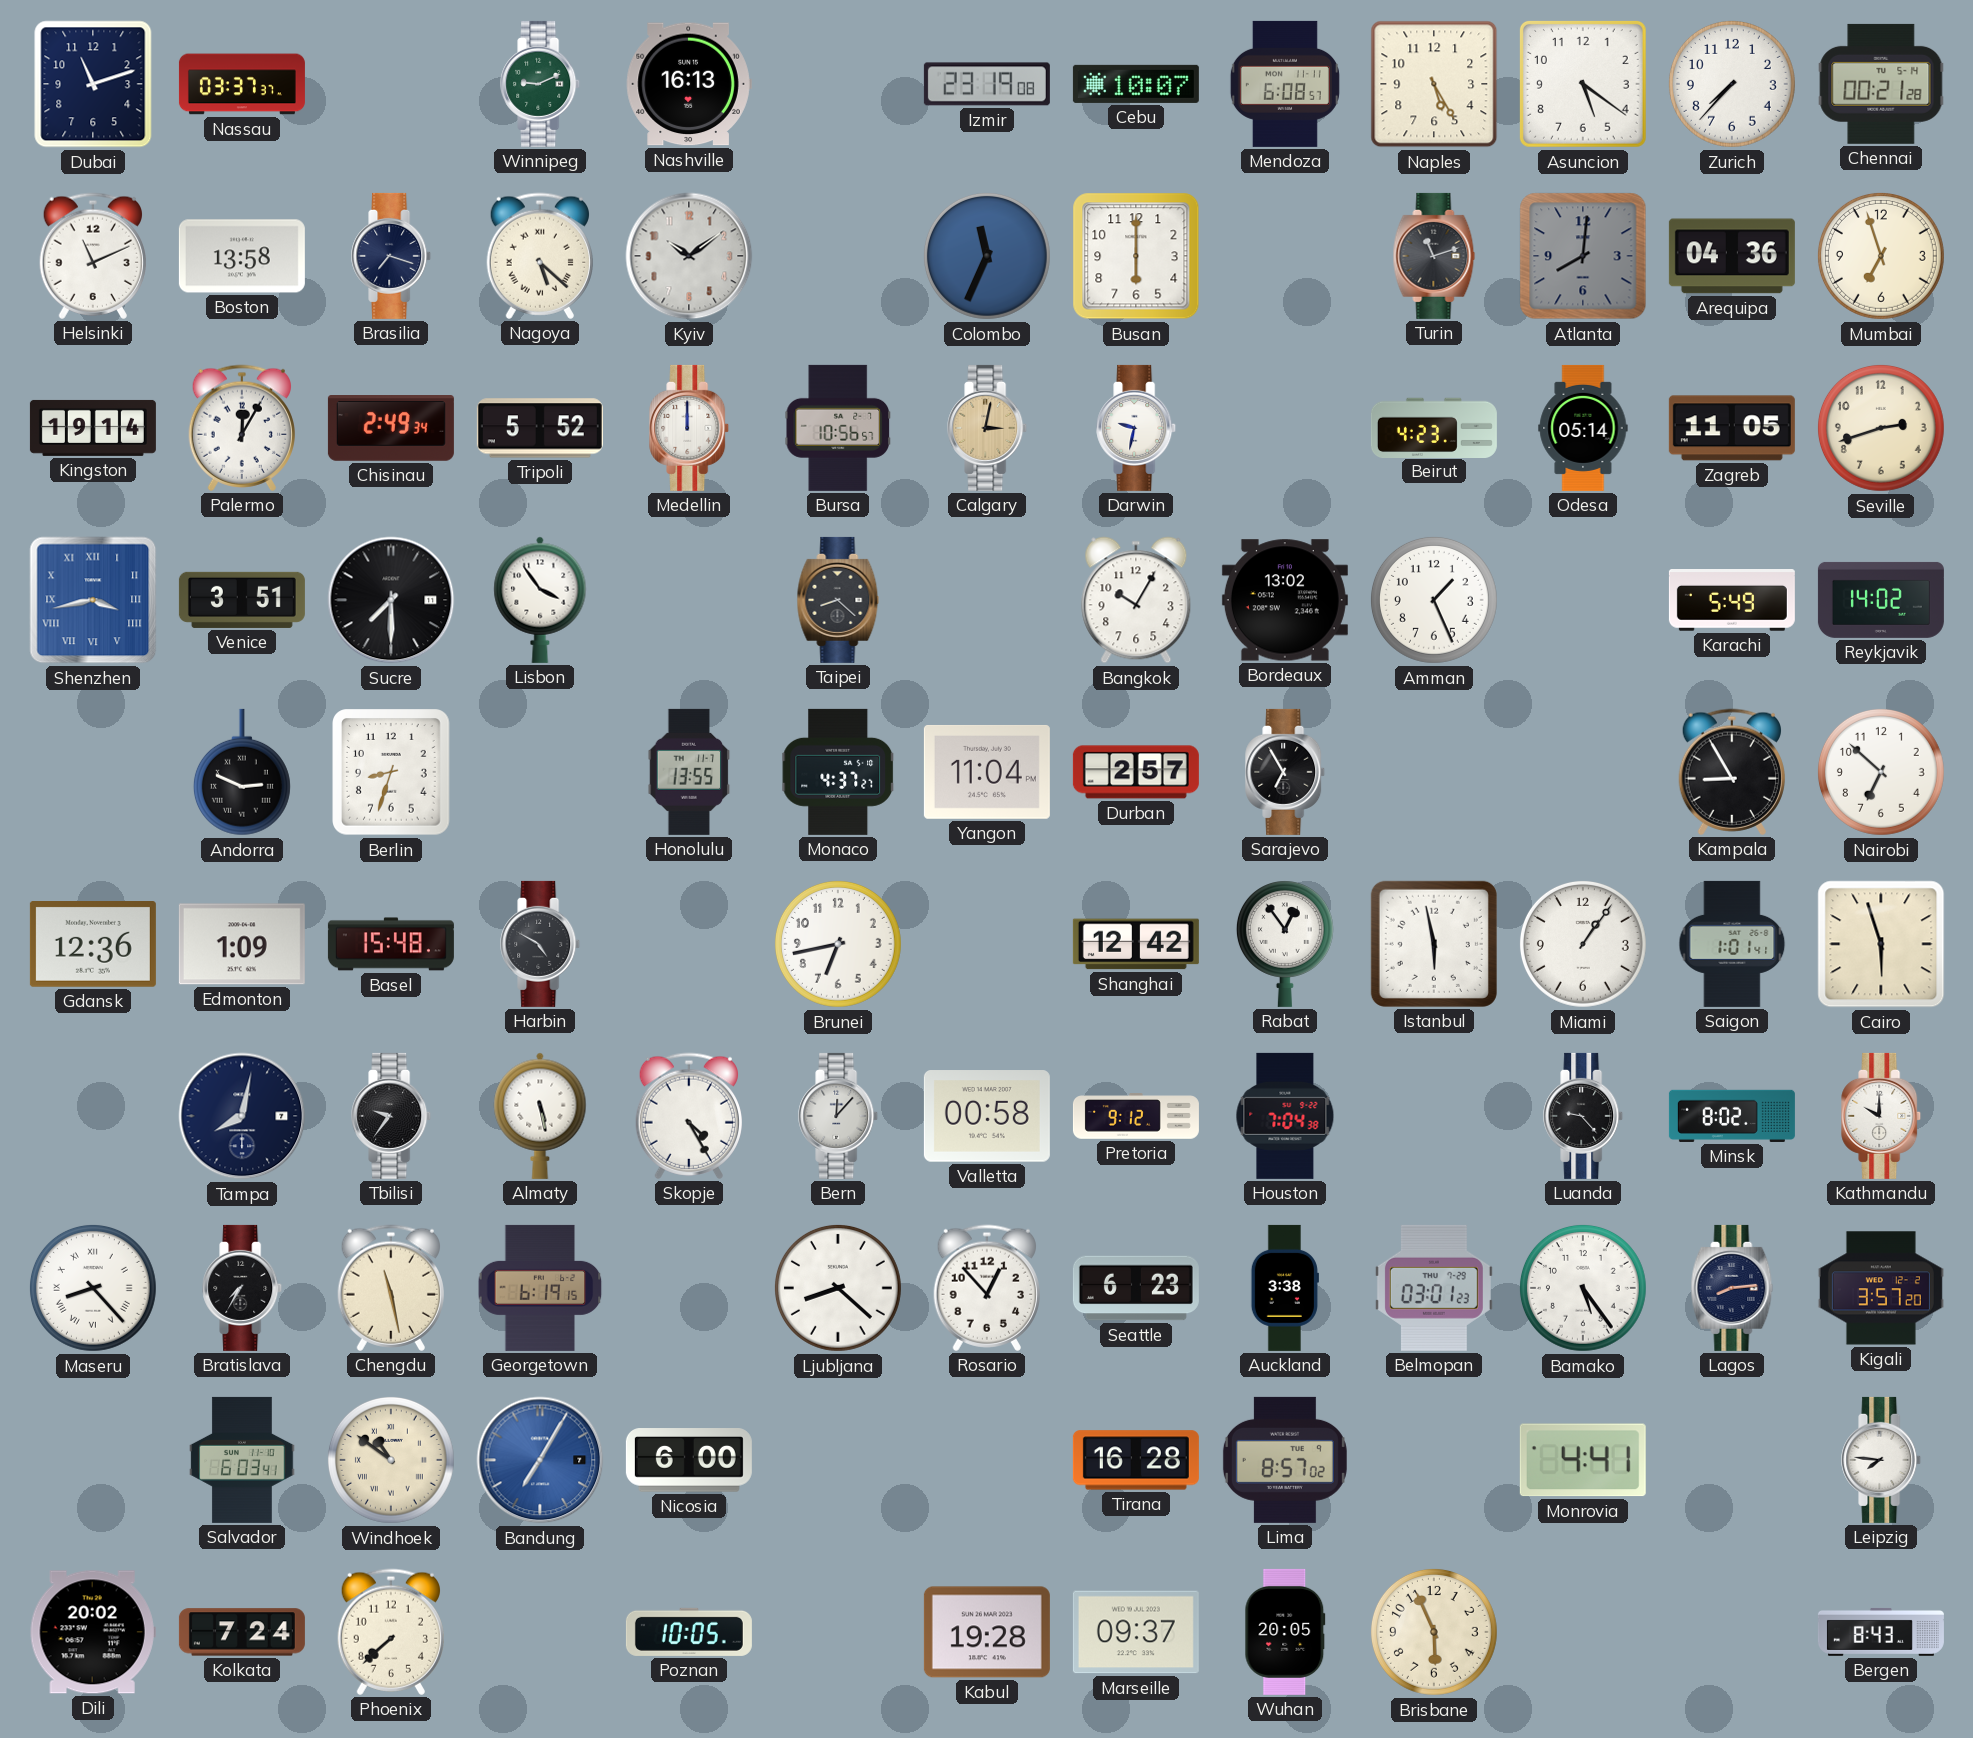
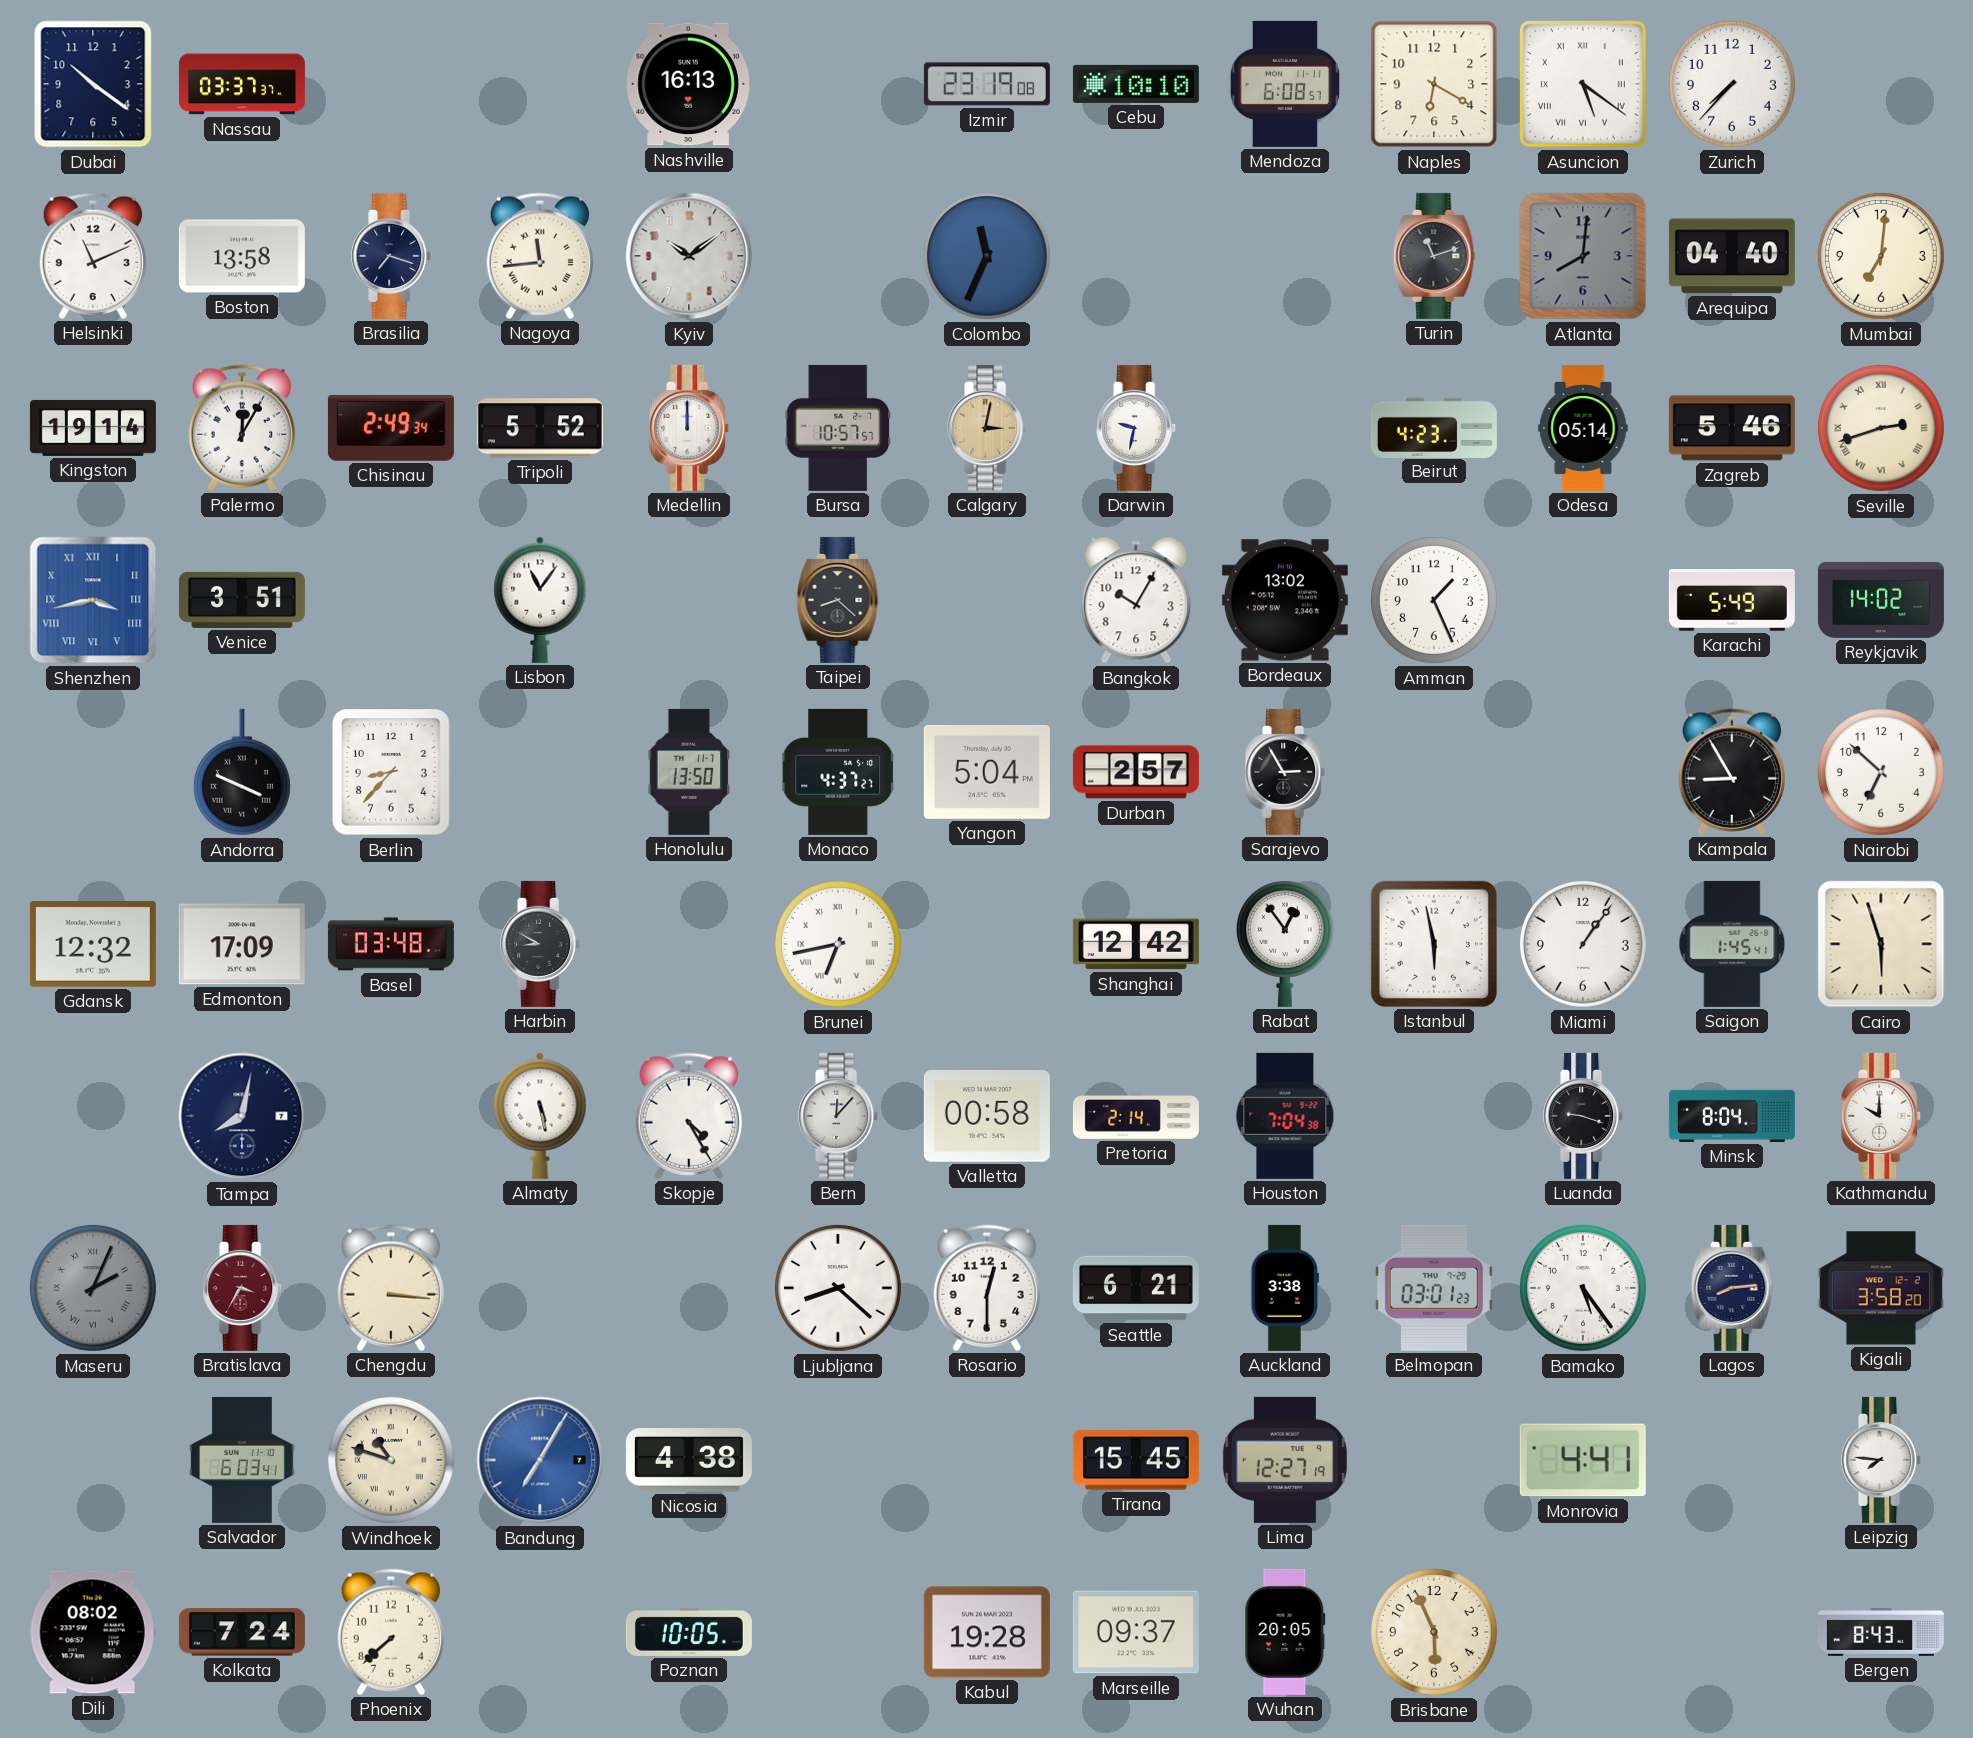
Dubai: 11:12 -> 10:21
Winnipeg: 9:11 -> none
Cebu: 10:07 -> 10:10
Naples: 5:25 -> 6:20
Asuncion numerals: Arabic -> Roman
Chennai: 00:21 -> none
Nagoya: 5:22 -> 11:44
Busan: 6:00 -> none
Arequipa: 04:36 -> 04:40
Mumbai: 6:57 -> 7:01
Bursa: 10:56 -> 10:57
Zagreb: 11:05 -> 5:46
Seville numerals: Arabic -> Roman
Sucre: 7:30 -> none
Lisbon: 3:54 -> 11:06
Andorra: 2:49 -> 3:49
Berlin: 8:33 -> 8:37
Honolulu: 13:55 -> 13:50
Yangon: 11:04 -> 5:04
Sarajevo: 6:55 -> 2:55
Gdansk: 12:36 -> 12:32
Edmonton: 1:09 -> 17:09
Basel: 15:48 -> 03:48
Harbin: 4:50 -> 8:50
Brunei numerals: Arabic -> Roman
Saigon: 1:01 -> 1:45
Tbilisi: 9:36 -> none
Pretoria: 9:12 -> 2:14
Luanda: 9:23 -> 9:18
Minsk: 8:02 -> 8:04
Maseru: 8:23 -> 2:04
Maseru dial: white -> grey
Bratislava: 7:35 -> 3:35
Bratislava dial: black -> burgundy
Chengdu: 11:28 -> 3:16
Georgetown: 6:19 -> none
Rosario: 12:53 -> 12:30
Seattle: 6:23 -> 6:21
Kigali: 3:57 -> 3:58
Windhoek: 10:51 -> 10:48
Nicosia: 6:00 -> 4:38
Tirana: 16:28 -> 15:45
Lima: 8:57 -> 12:27
Dili: 20:02 -> 08:02
